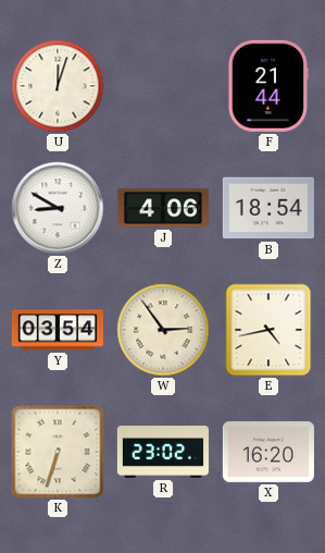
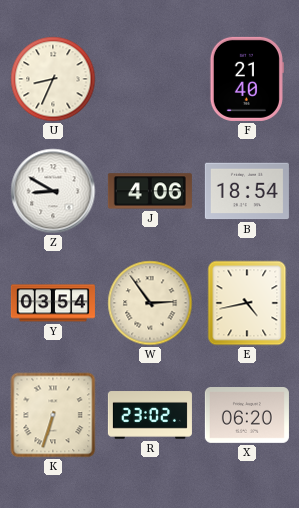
U: 12:03 -> 8:34
F: 21:44 -> 21:40
X: 16:20 -> 06:20
